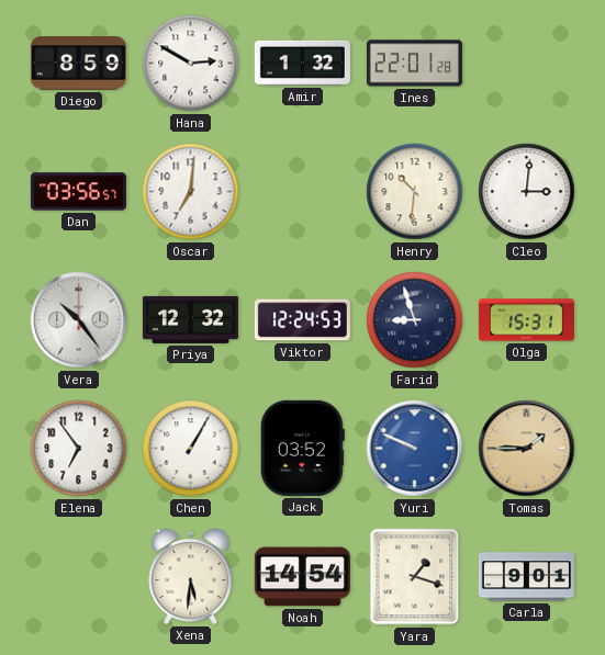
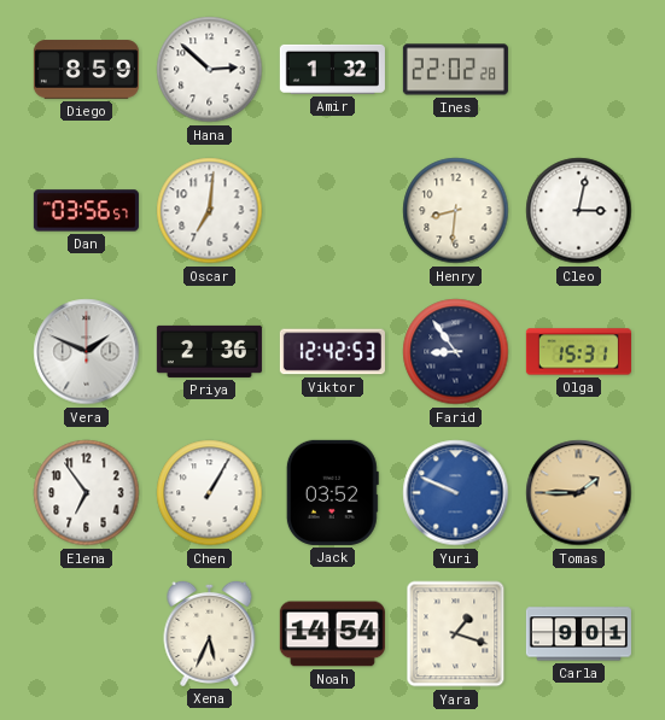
Hana: 2:50 -> 2:52
Ines: 22:01 -> 22:02
Henry: 10:31 -> 8:31
Cleo: 3:01 -> 3:02
Vera: 10:24 -> 1:49
Priya: 12:32 -> 2:36
Viktor: 12:24 -> 12:42
Farid: 8:57 -> 8:54
Xena: 5:31 -> 5:34
